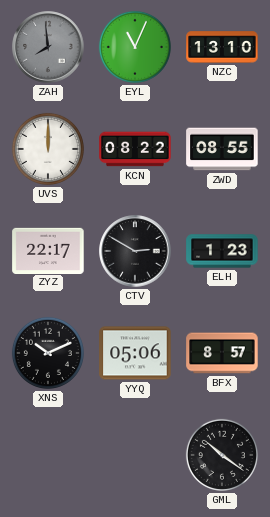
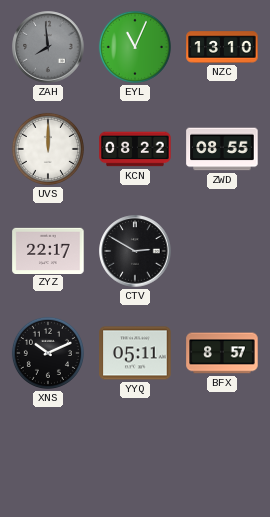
ELH: 1:23 -> none
YYQ: 05:06 -> 05:11
GML: 10:21 -> none
